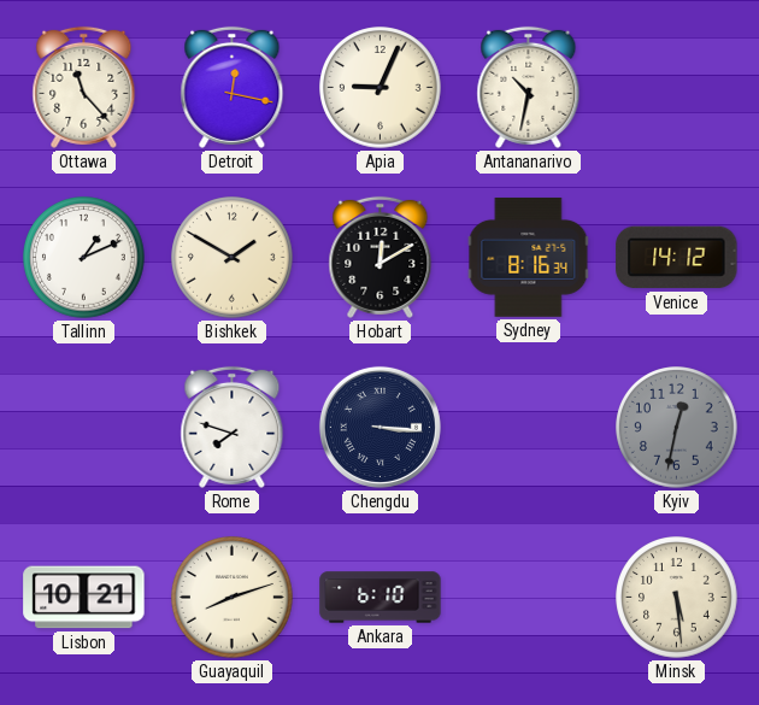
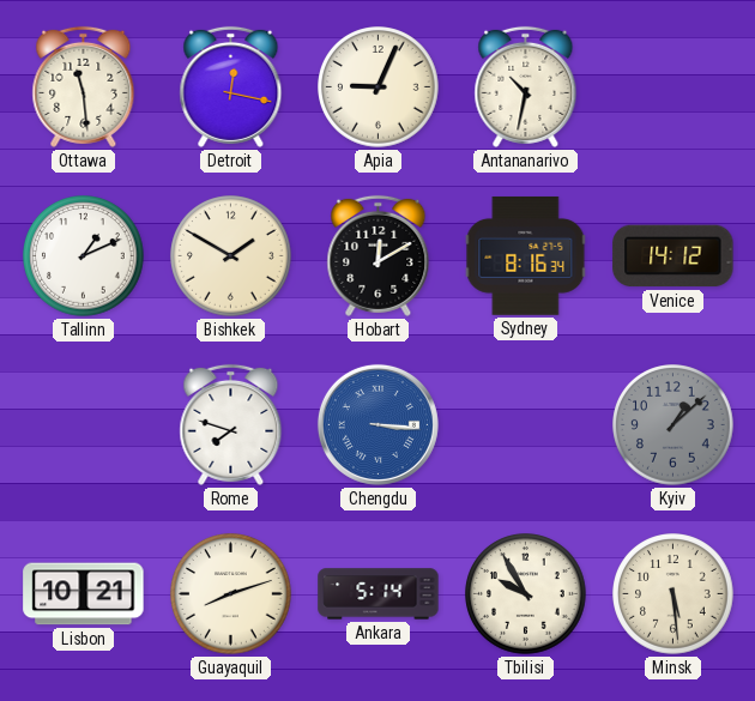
Ottawa: 11:23 -> 11:29
Chengdu dial: navy -> blue
Kyiv: 12:32 -> 1:08
Ankara: 6:10 -> 5:14
Tbilisi: none -> 9:55
